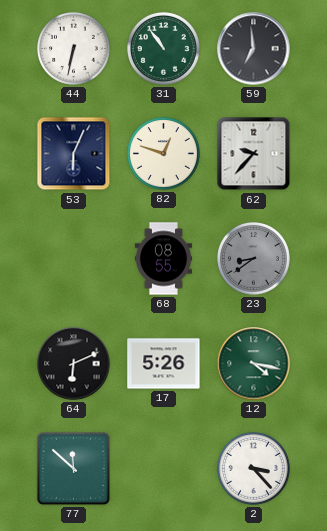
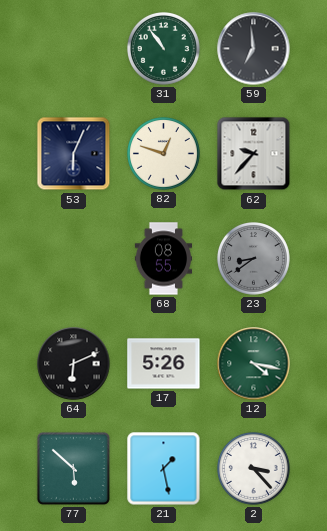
44: 6:32 -> none
77: 11:52 -> 5:52
21: none -> 1:28
